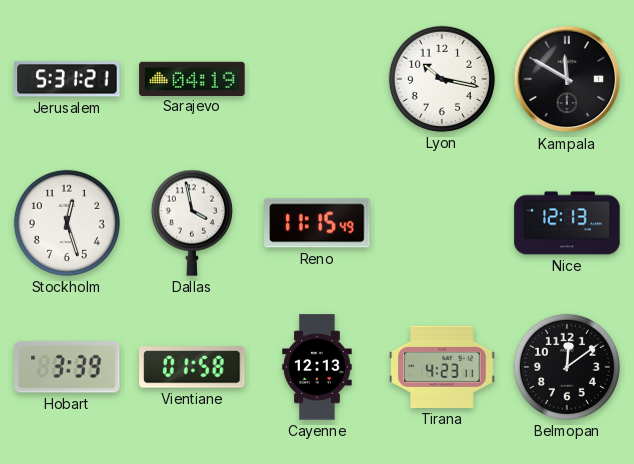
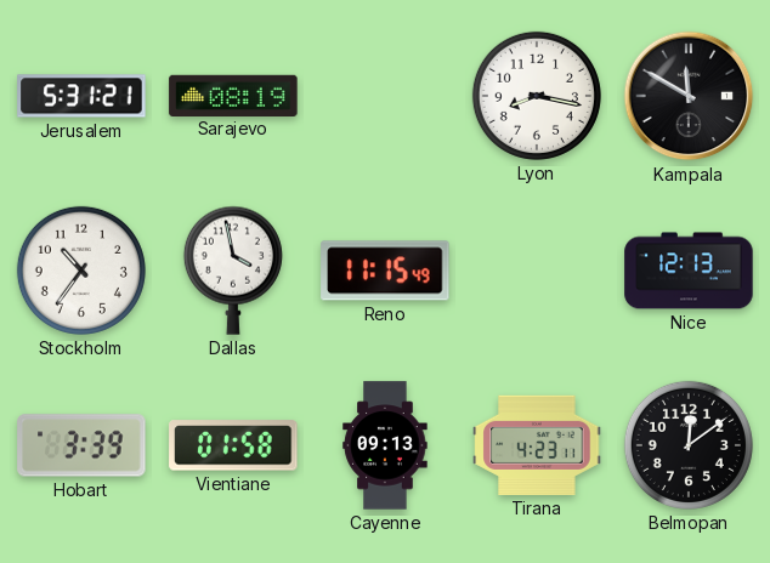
Sarajevo: 04:19 -> 08:19
Lyon: 10:17 -> 8:17
Stockholm: 12:27 -> 10:36
Cayenne: 12:13 -> 09:13
